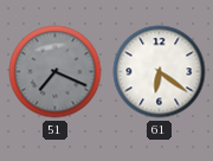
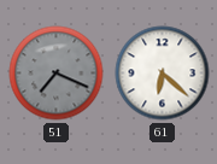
61: 6:21 -> 6:22
